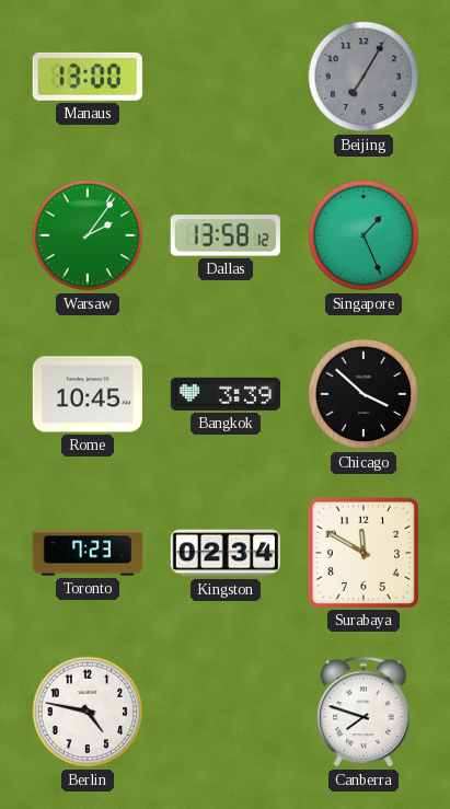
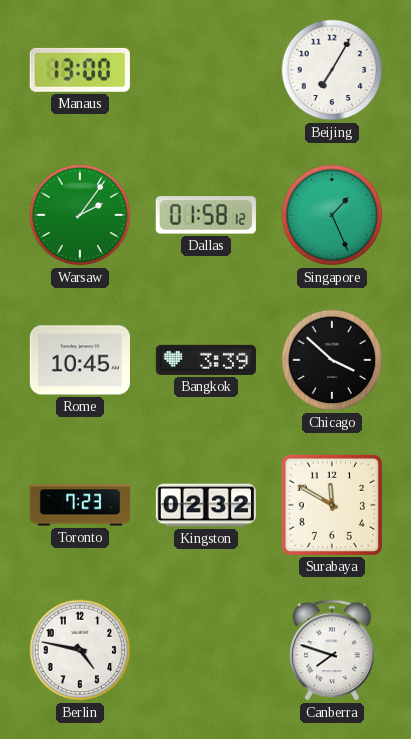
Beijing dial: grey -> white
Dallas: 13:58 -> 01:58
Kingston: 02:34 -> 02:32
